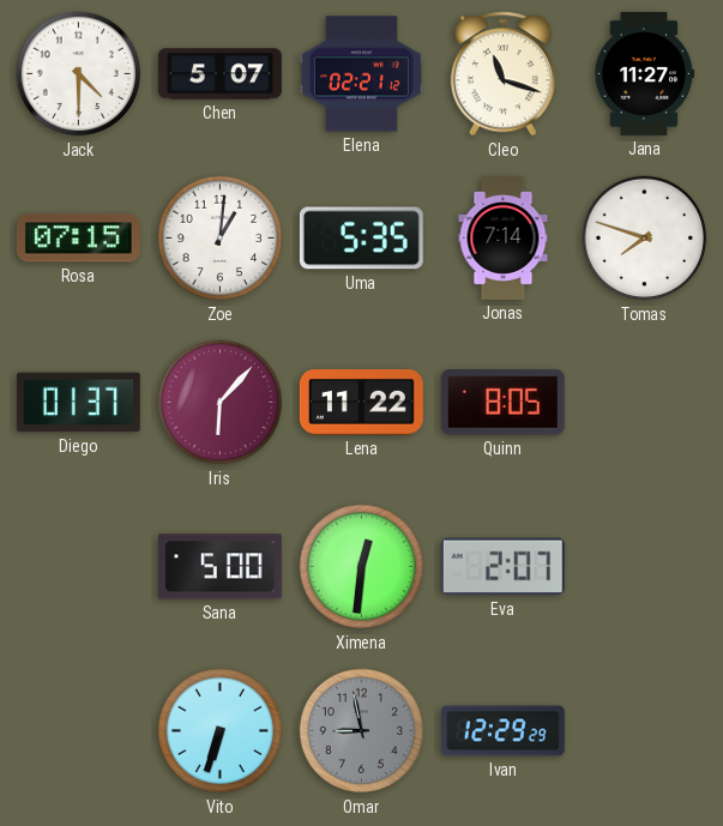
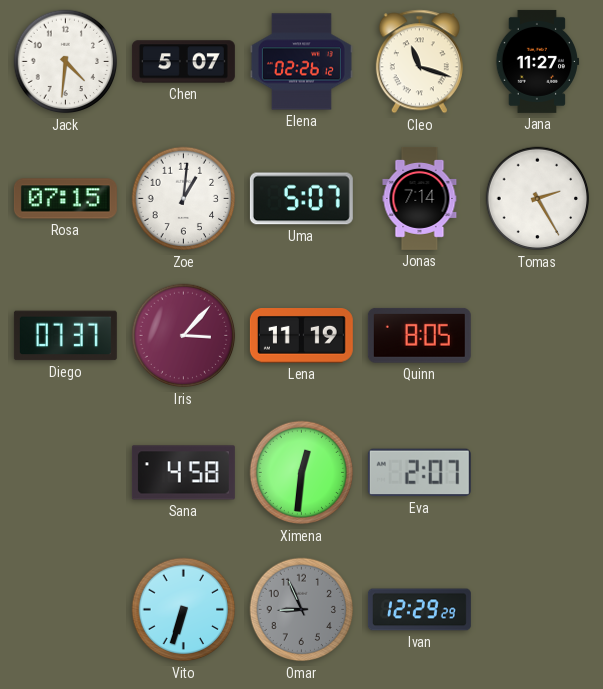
Jack: 4:30 -> 4:31
Elena: 02:21 -> 02:26
Uma: 5:35 -> 5:07
Tomas: 7:48 -> 2:25
Diego: 01:37 -> 07:37
Iris: 6:07 -> 3:07
Lena: 11:22 -> 11:19
Sana: 5:00 -> 4:58
Omar: 8:58 -> 8:56
